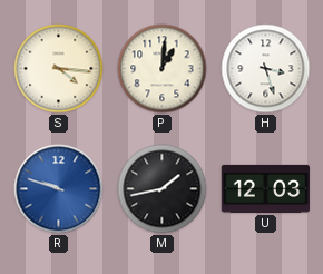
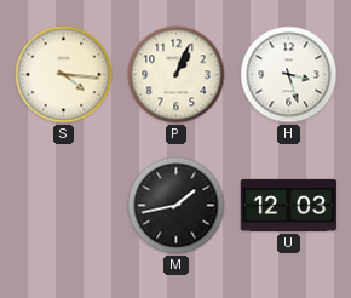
P: 1:01 -> 1:04
R: 9:48 -> none
